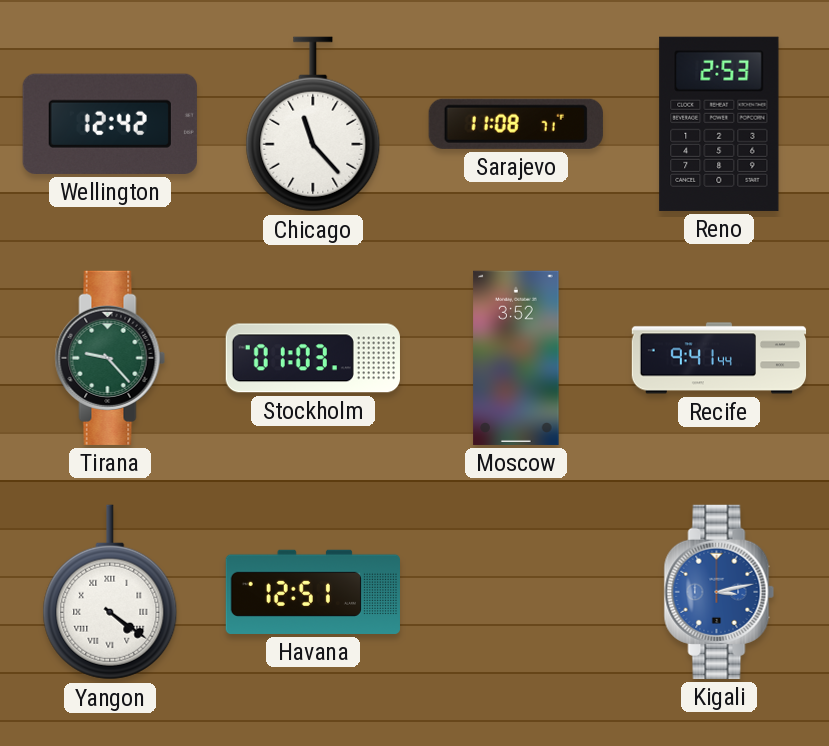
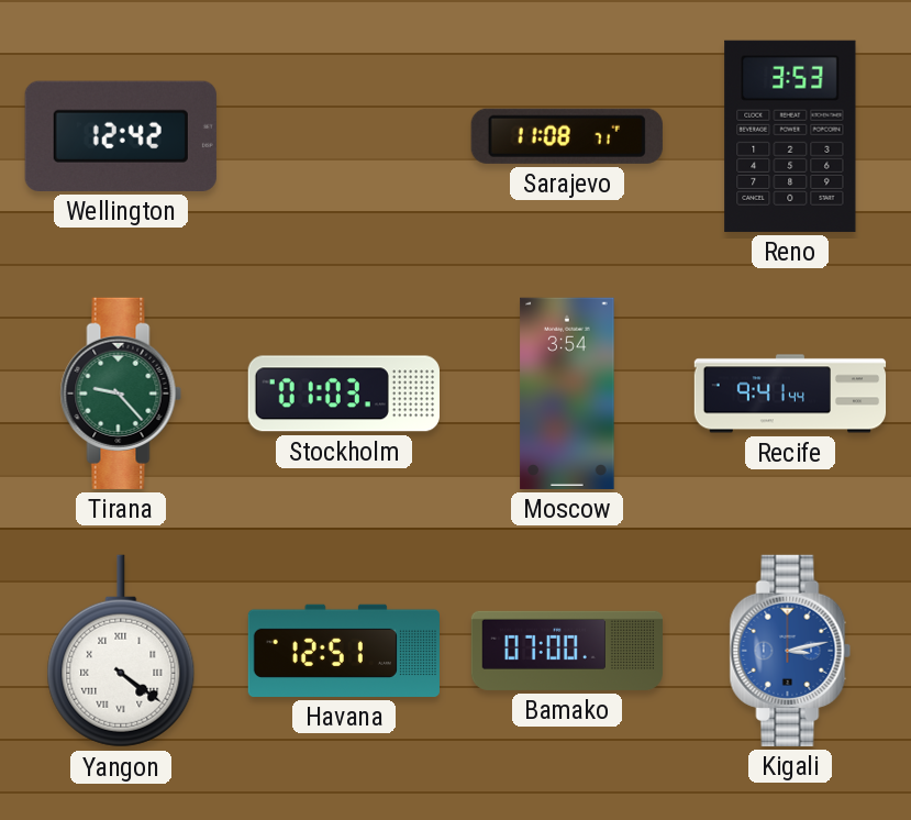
Chicago: 11:23 -> none
Reno: 2:53 -> 3:53
Moscow: 3:52 -> 3:54
Bamako: none -> 07:00
